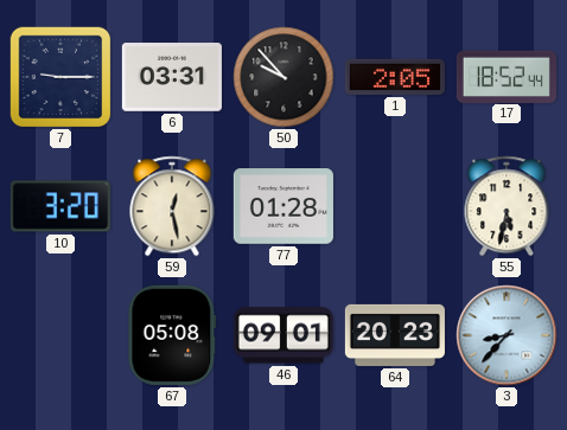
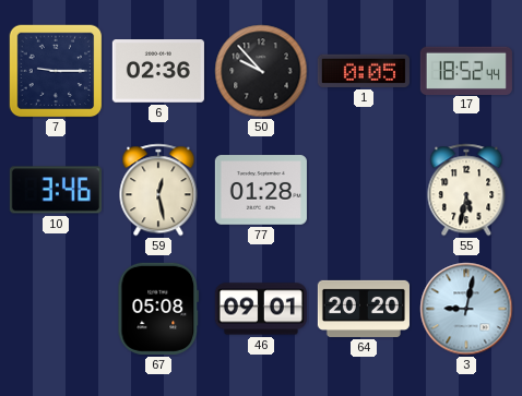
6: 03:31 -> 02:36
1: 2:05 -> 0:05
10: 3:20 -> 3:46
64: 20:23 -> 20:20
3: 8:37 -> 9:02
